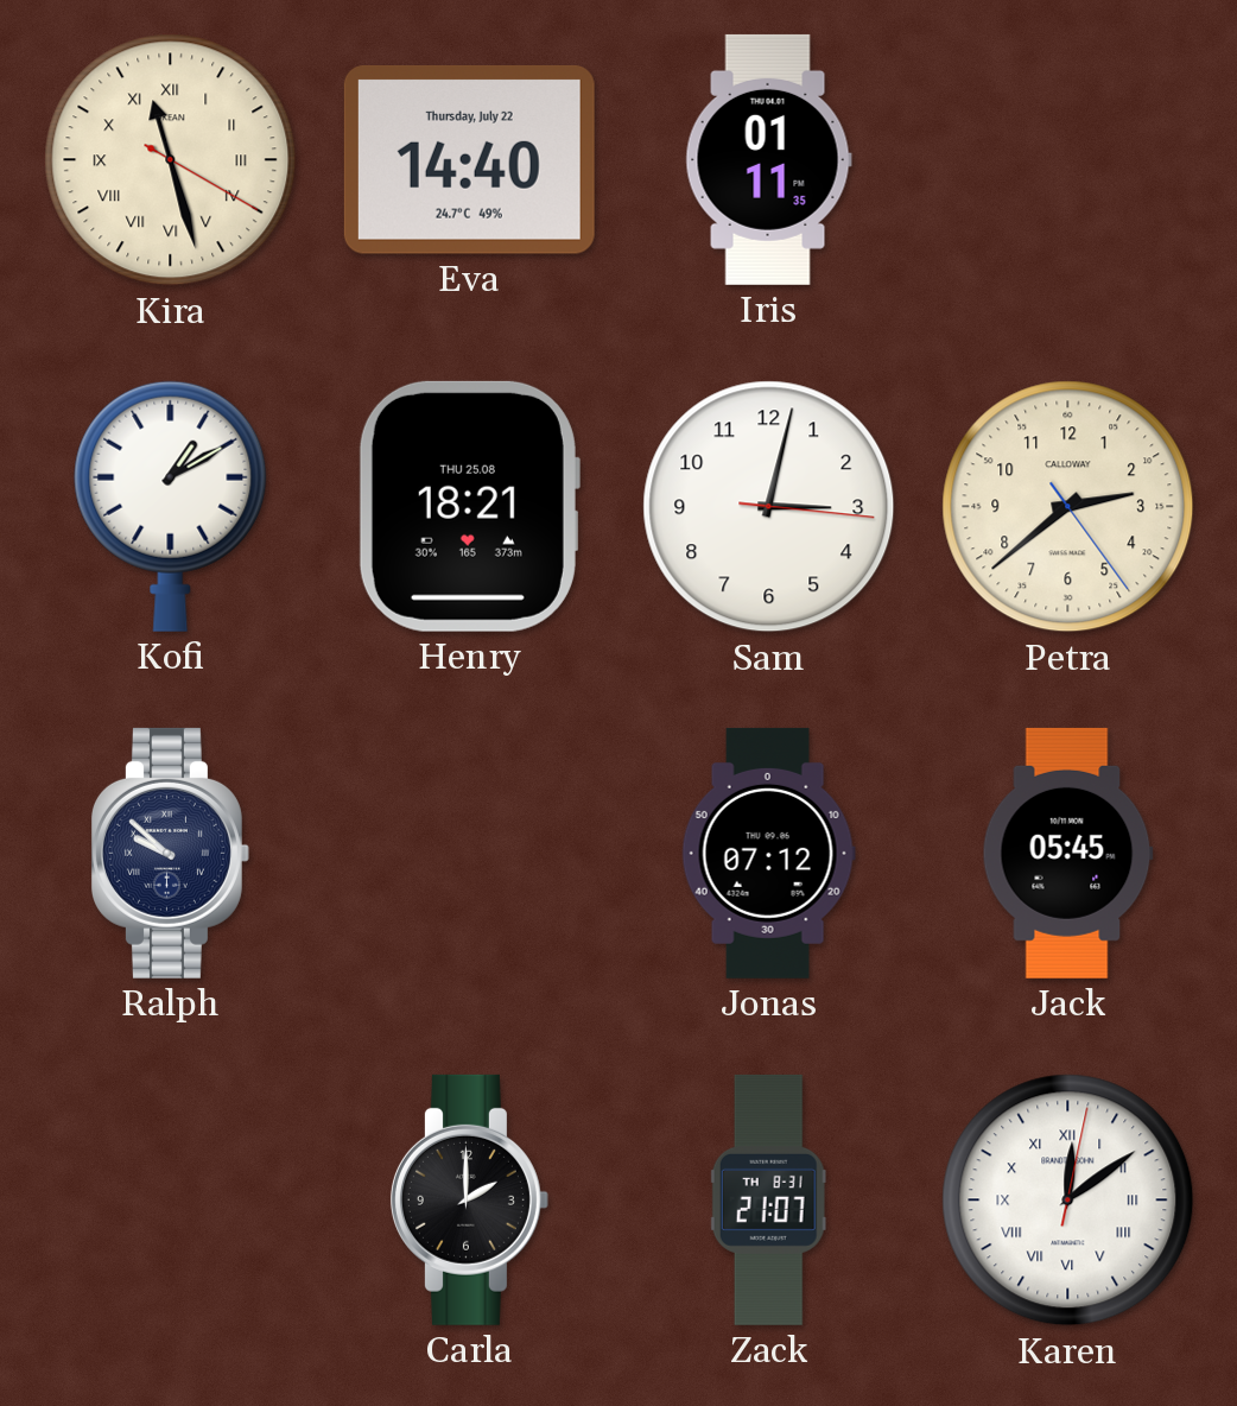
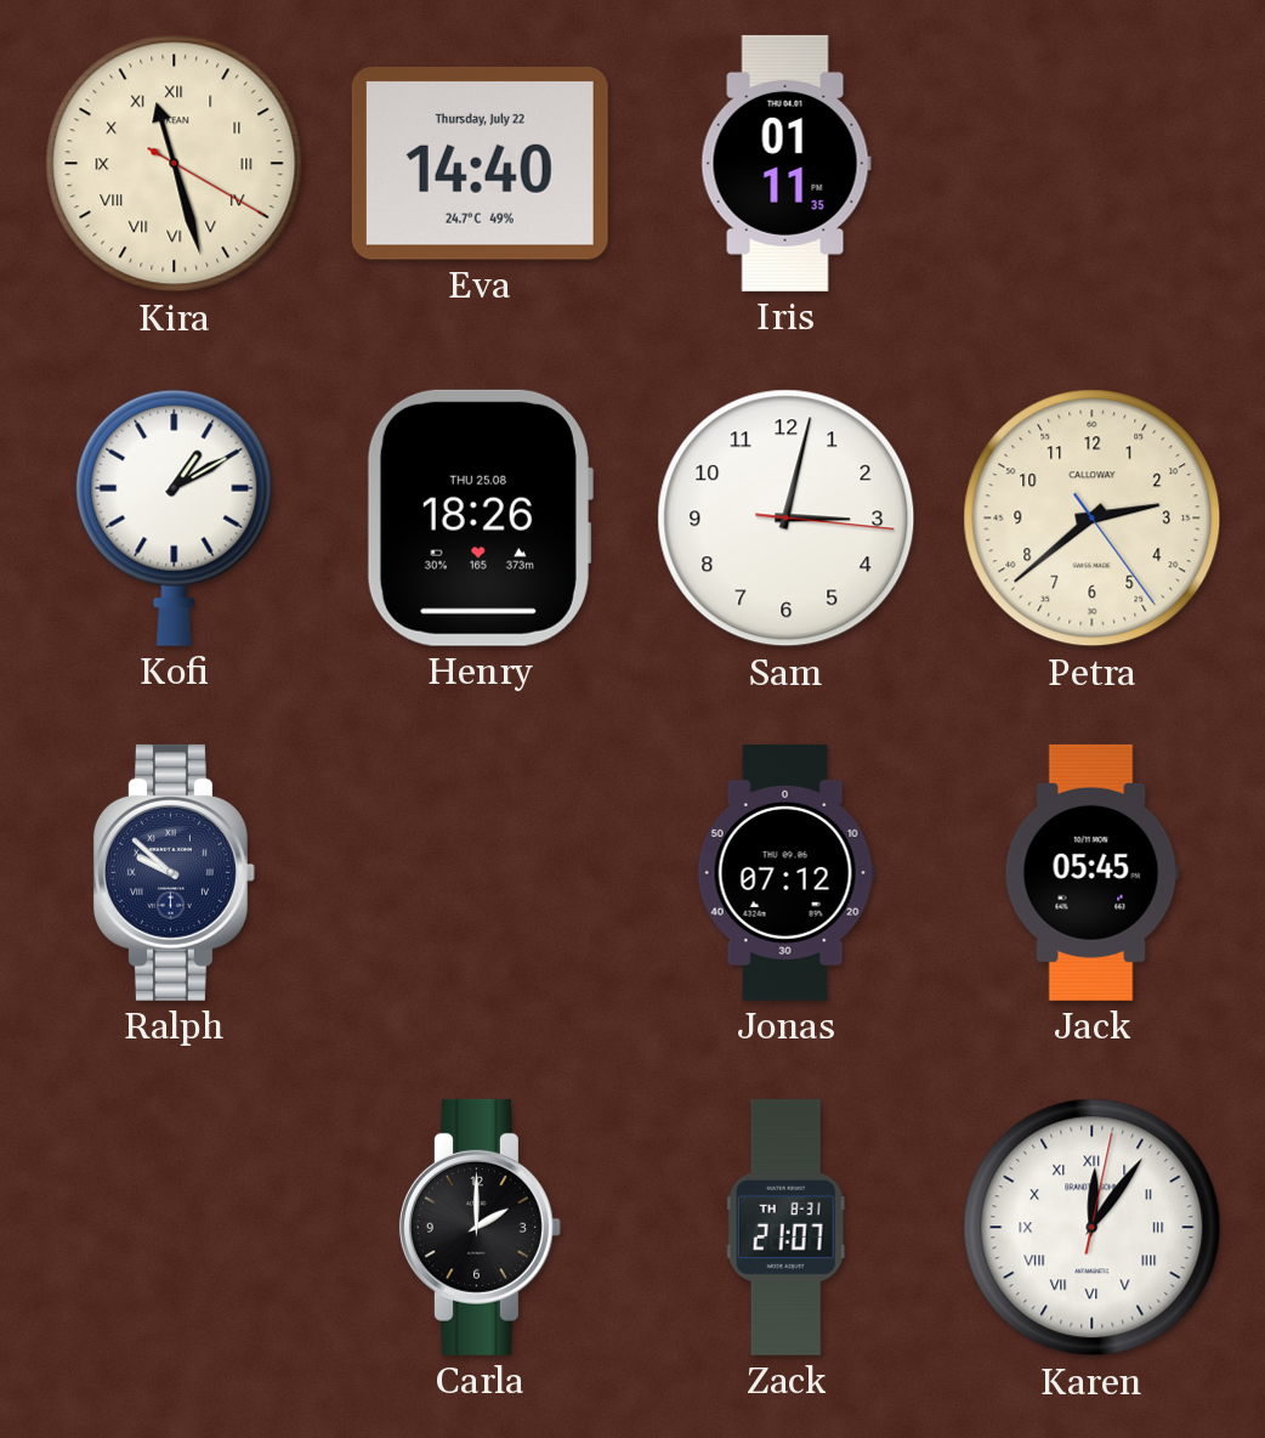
Henry: 18:21 -> 18:26
Karen: 12:09 -> 12:06
